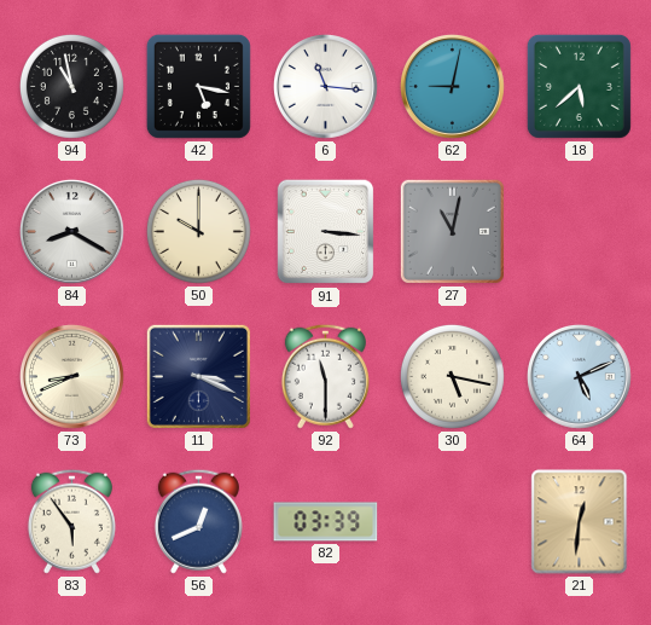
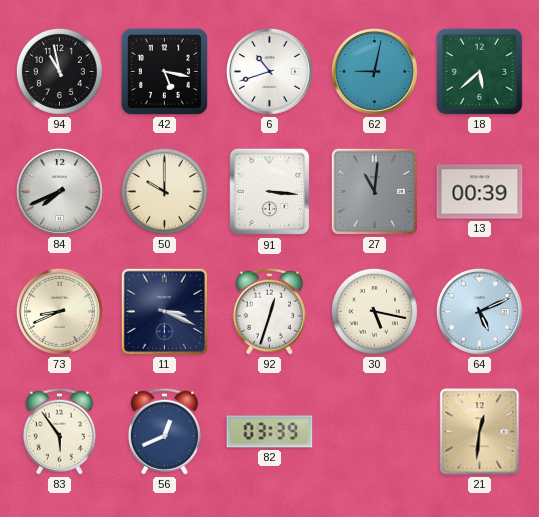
6: 11:16 -> 10:42
84: 8:20 -> 7:41
27: 11:02 -> 11:01
13: none -> 00:39
92: 11:30 -> 12:33
